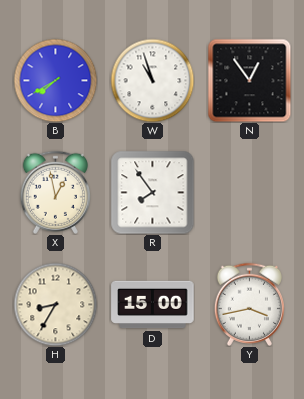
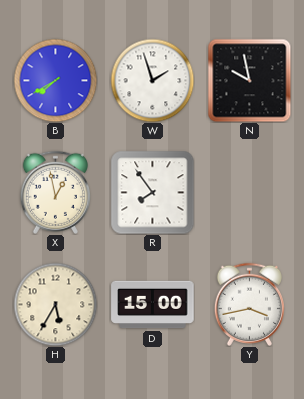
W: 10:57 -> 1:57
N: 12:54 -> 9:58
H: 8:35 -> 5:35
